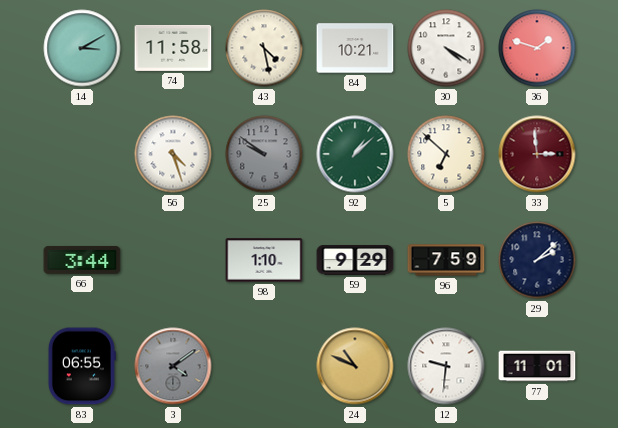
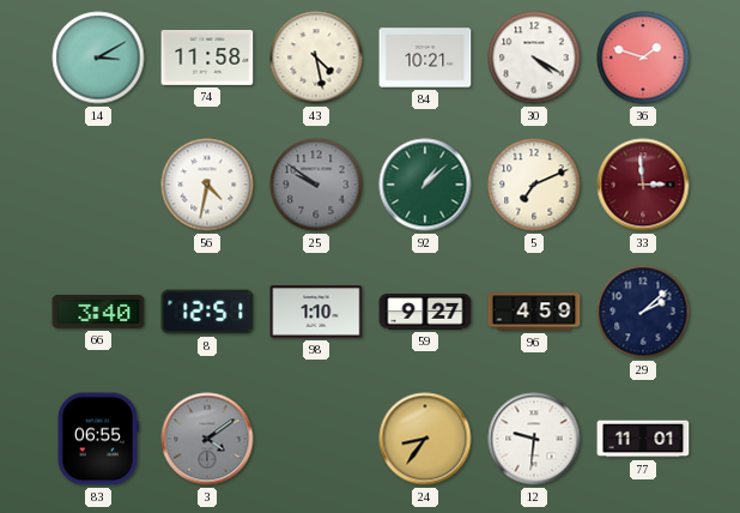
56: 4:27 -> 4:32
5: 6:52 -> 7:11
66: 3:44 -> 3:40
8: none -> 12:51
59: 9:29 -> 9:27
96: 7:59 -> 4:59
24: 10:49 -> 8:36
